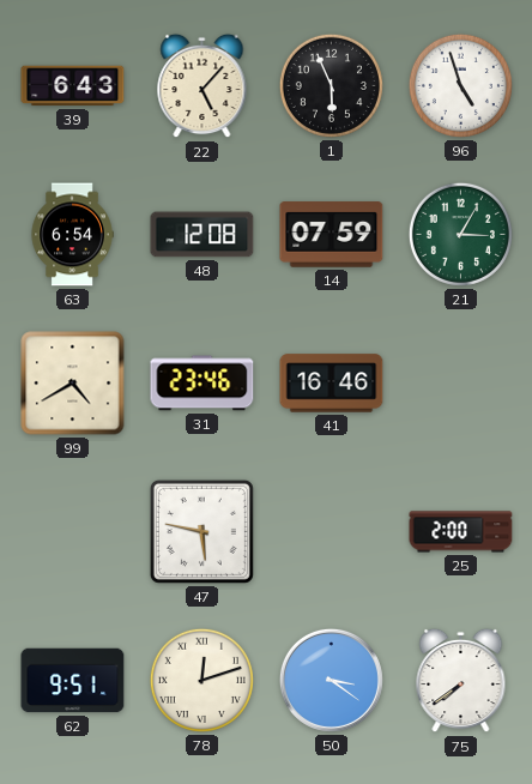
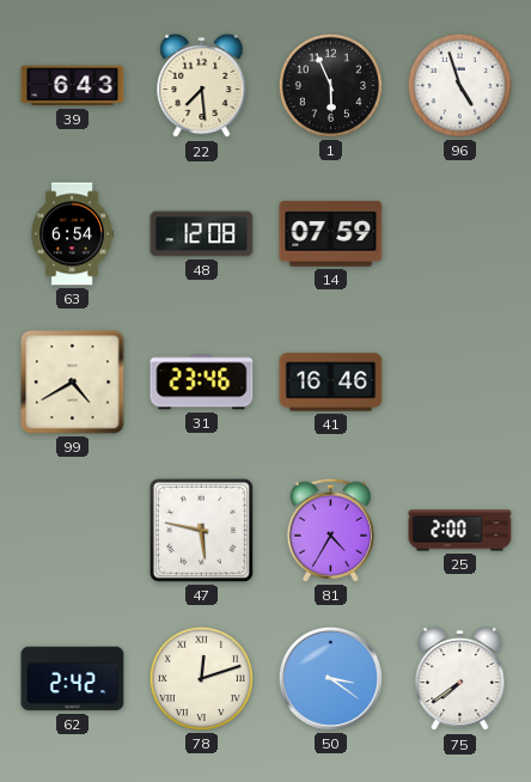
22: 5:07 -> 7:29
21: 3:05 -> none
81: none -> 4:35
62: 9:51 -> 2:42
